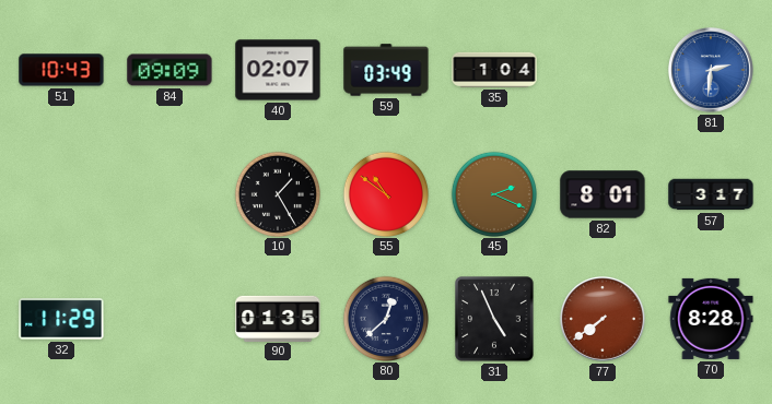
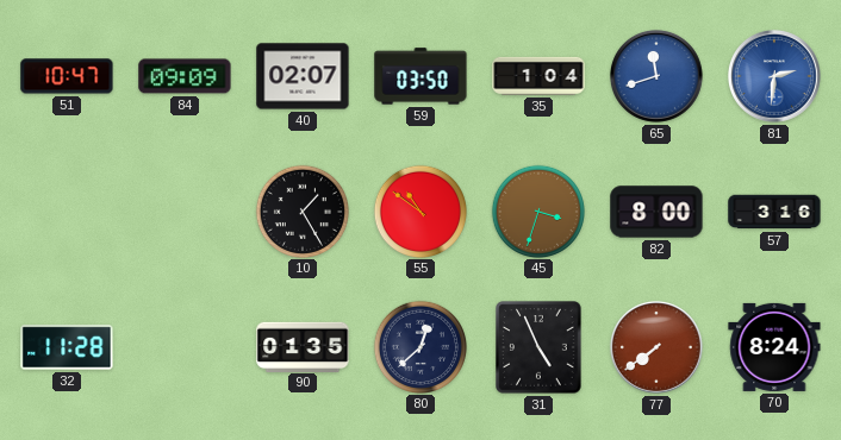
51: 10:43 -> 10:47
59: 03:49 -> 03:50
65: none -> 11:42
45: 2:19 -> 3:33
82: 8:01 -> 8:00
57: 3:17 -> 3:16
32: 11:29 -> 11:28
70: 8:28 -> 8:24
